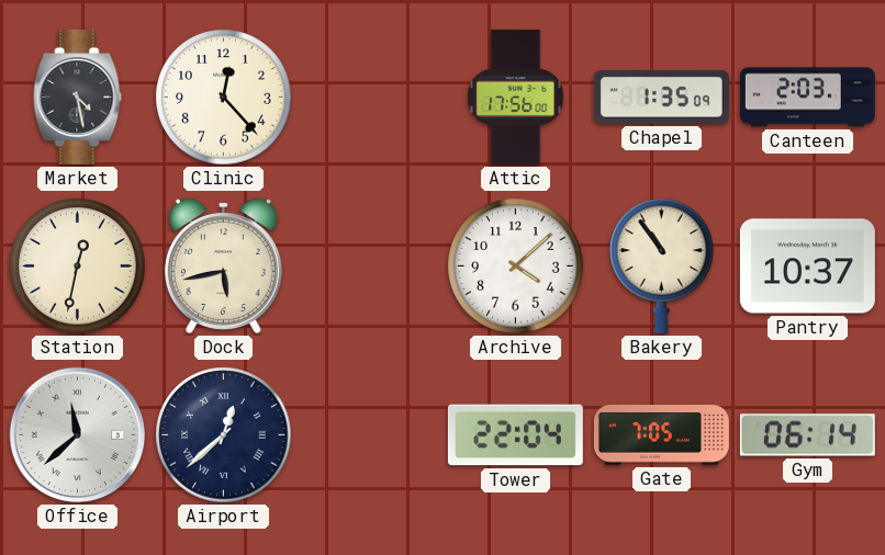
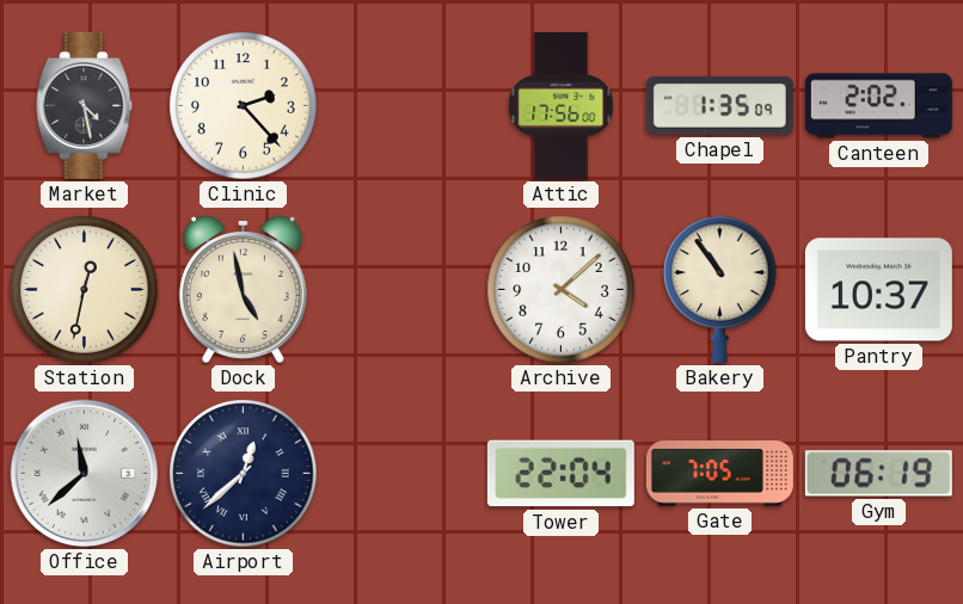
Clinic: 12:23 -> 2:23
Canteen: 2:03 -> 2:02
Dock: 5:43 -> 4:58
Gym: 06:14 -> 06:19
